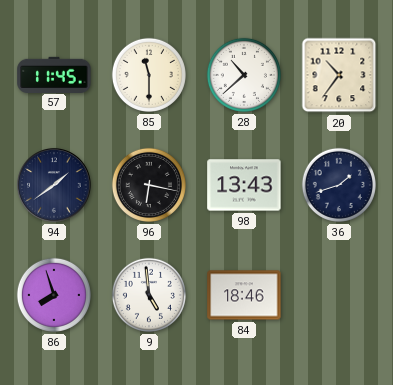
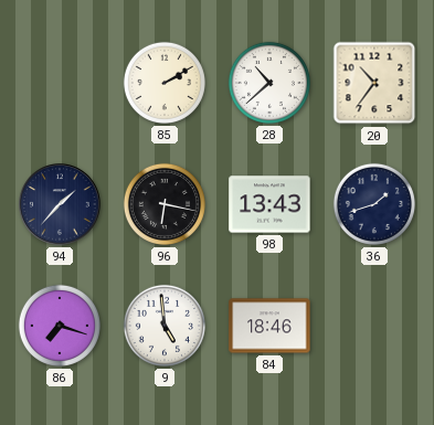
57: 11:45 -> none
85: 11:30 -> 2:10
94: 1:39 -> 1:37
86: 7:57 -> 7:18
